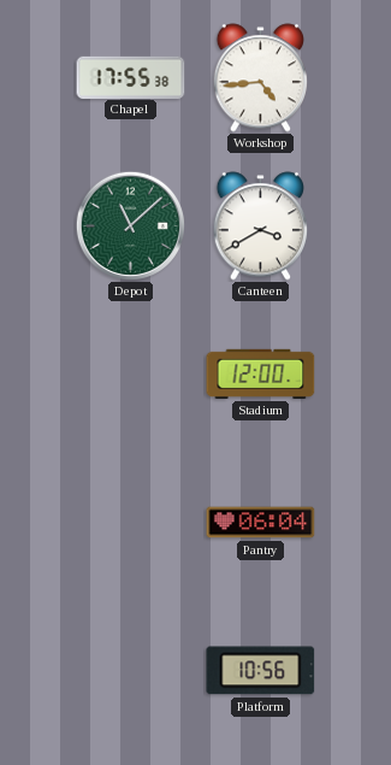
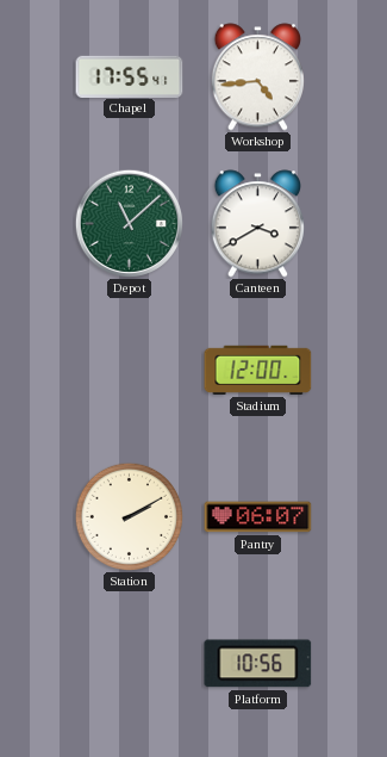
Chapel: 17:55:38 -> 17:55:41
Station: none -> 2:10
Pantry: 06:04 -> 06:07
